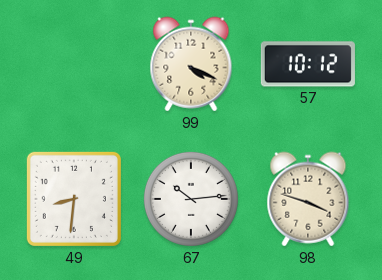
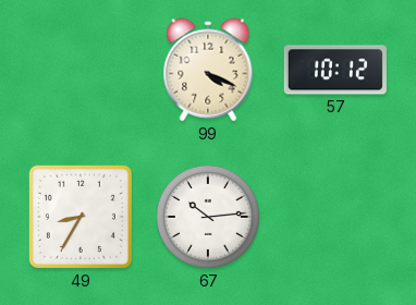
49: 8:31 -> 8:35
98: 3:48 -> none
